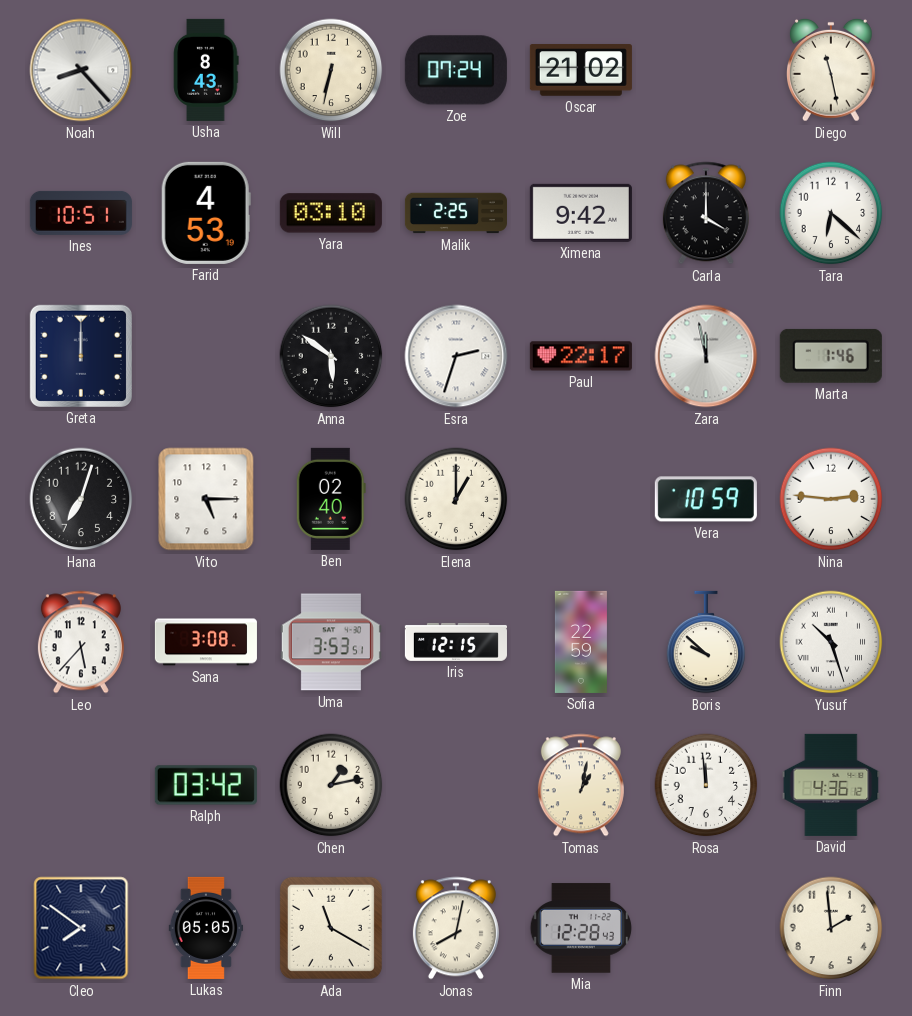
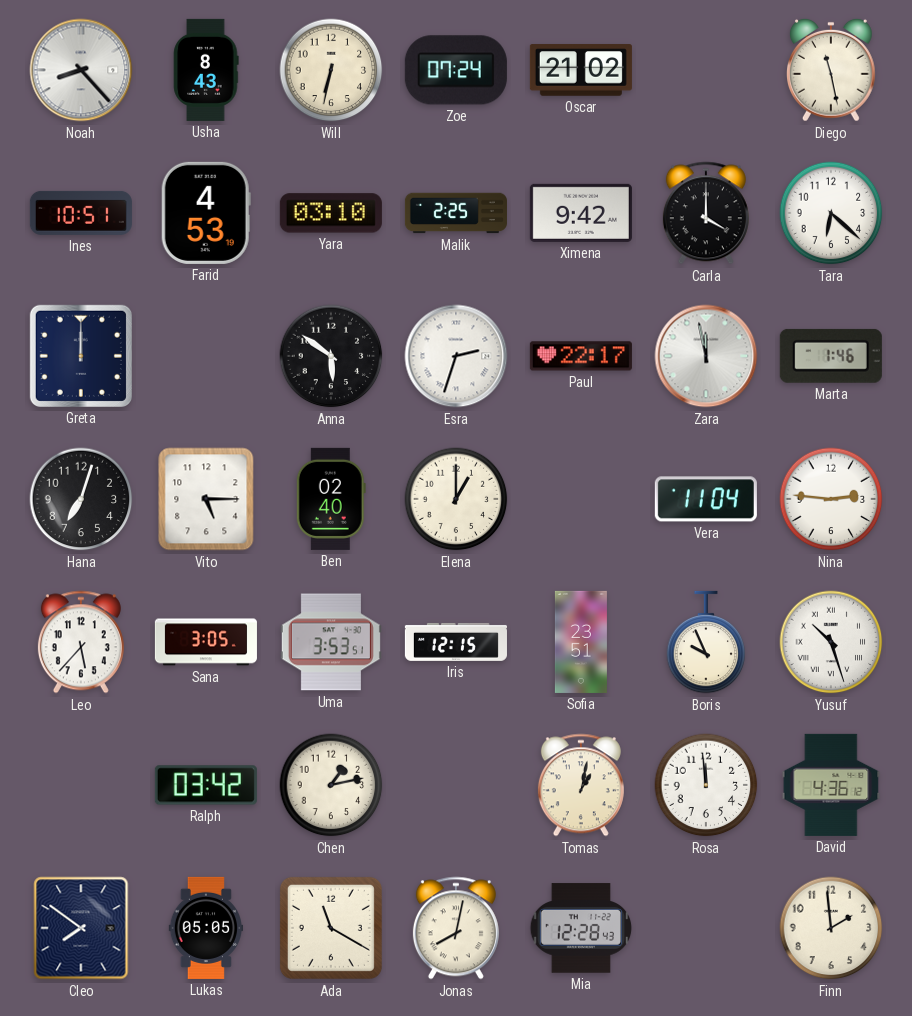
Vera: 10:59 -> 11:04
Sana: 3:08 -> 3:05
Sofia: 22:59 -> 23:51
Boris: 9:52 -> 9:56
